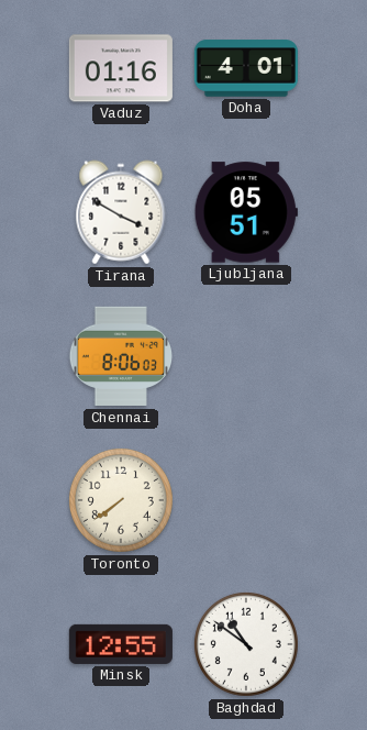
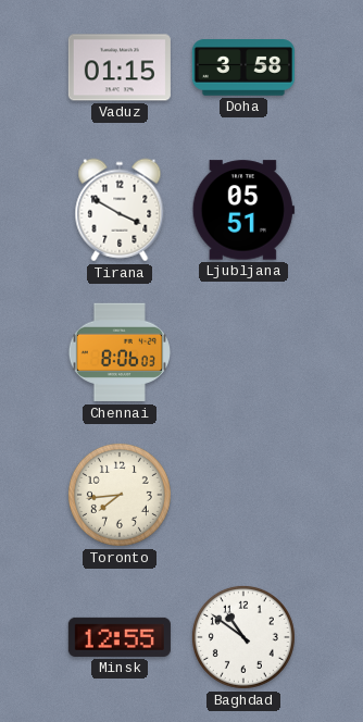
Vaduz: 01:16 -> 01:15
Doha: 4:01 -> 3:58
Toronto: 7:39 -> 7:44
